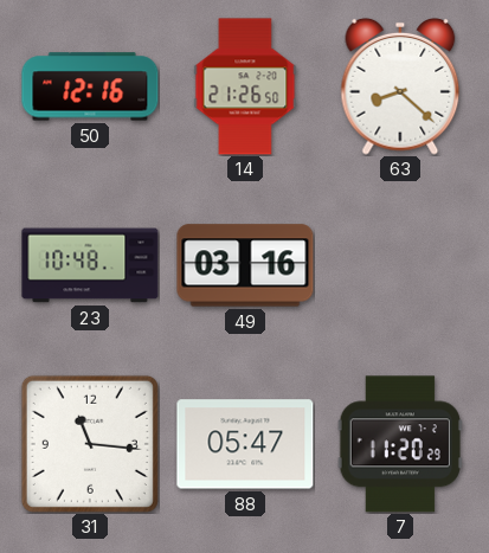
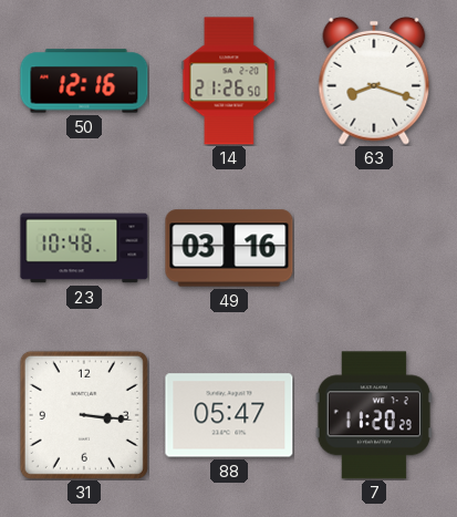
63: 8:22 -> 8:18
31: 11:16 -> 3:16
